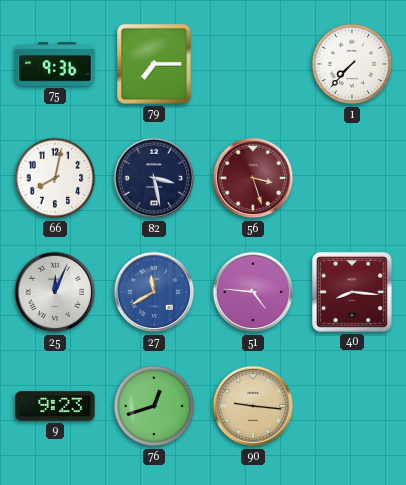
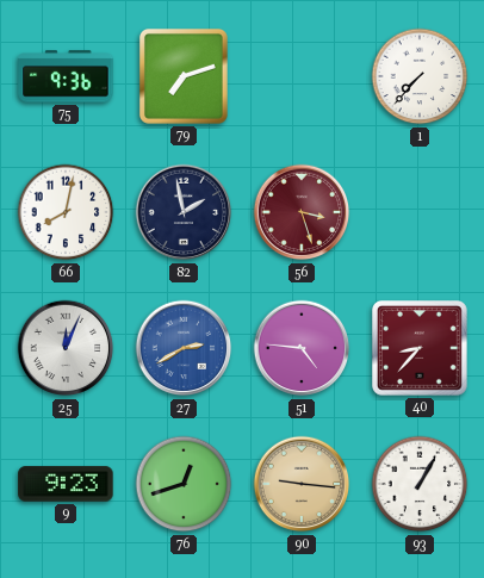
79: 7:15 -> 7:12
82: 3:28 -> 1:58
27: 11:40 -> 2:40
40: 8:16 -> 8:37
93: none -> 1:05
